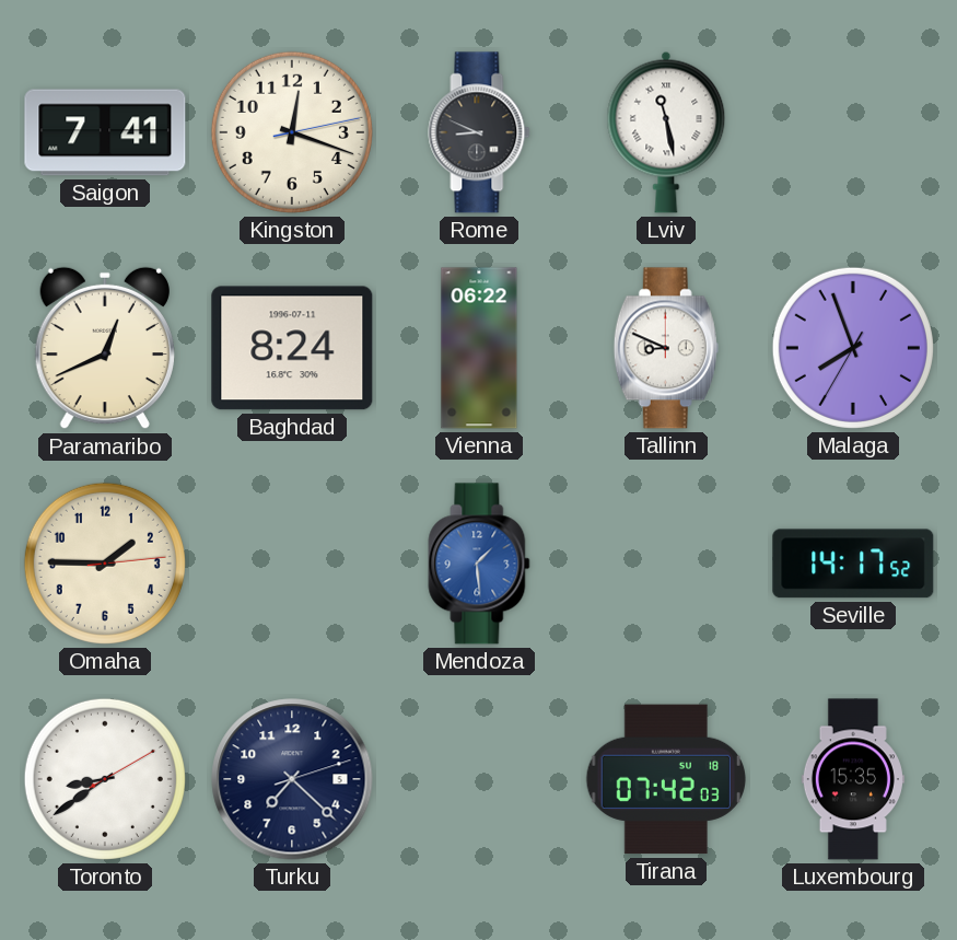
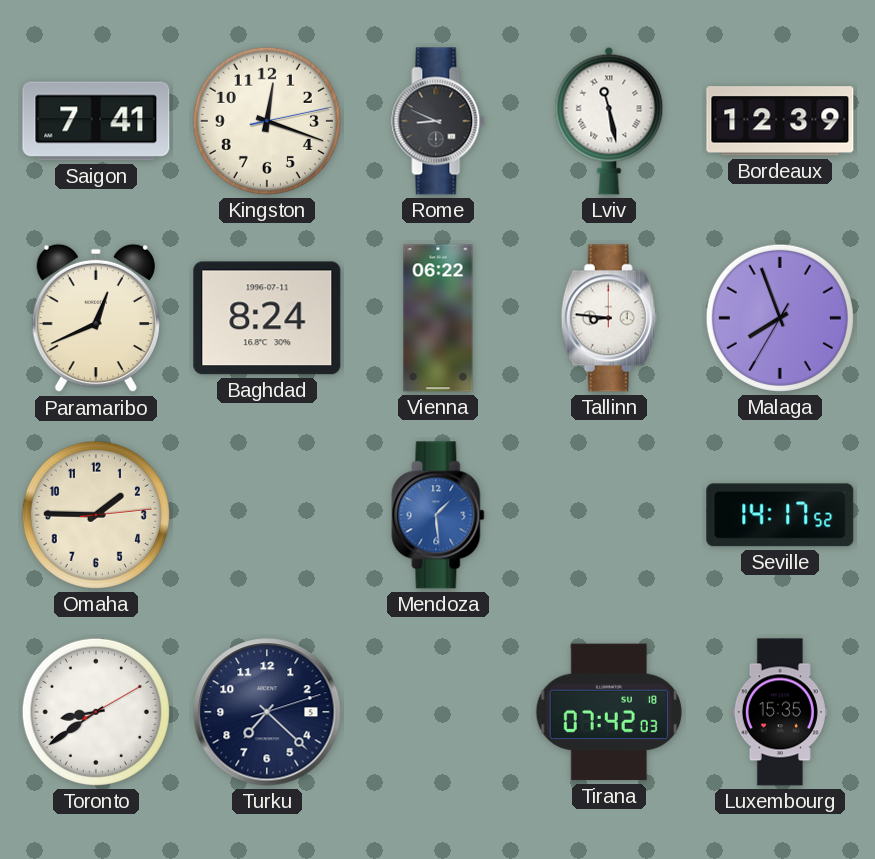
Bordeaux: none -> 12:39
Tallinn: 8:49 -> 8:46
